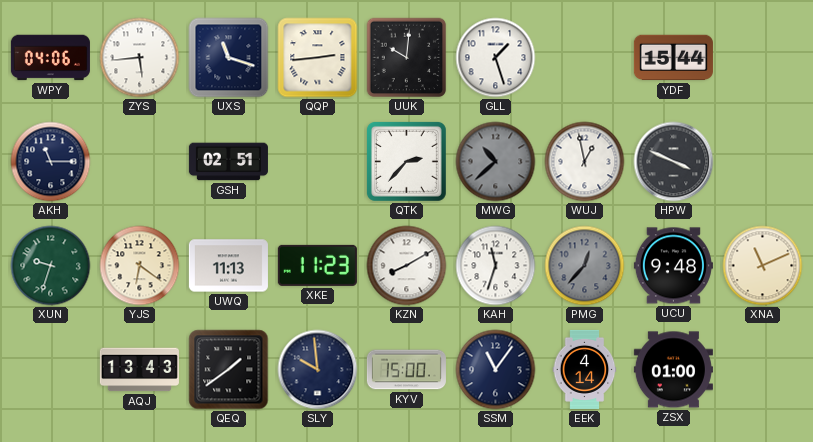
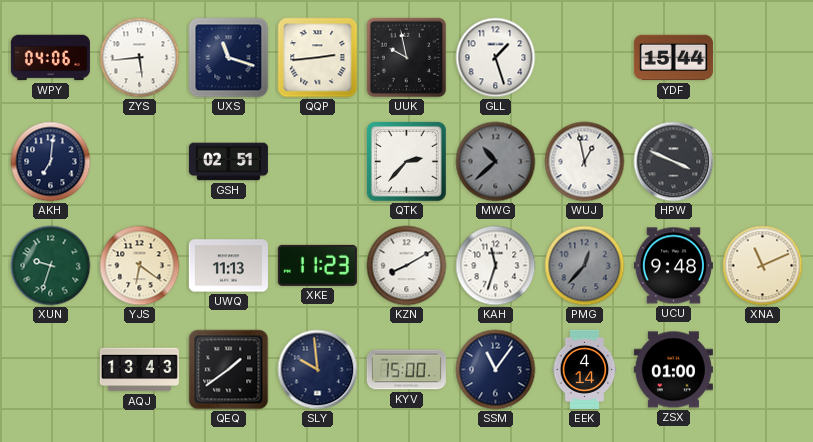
UUK: 10:01 -> 9:58
AKH: 11:15 -> 7:01
